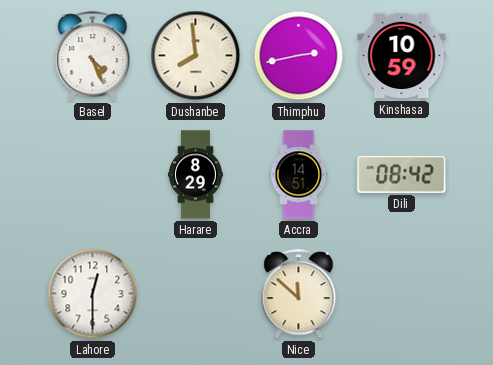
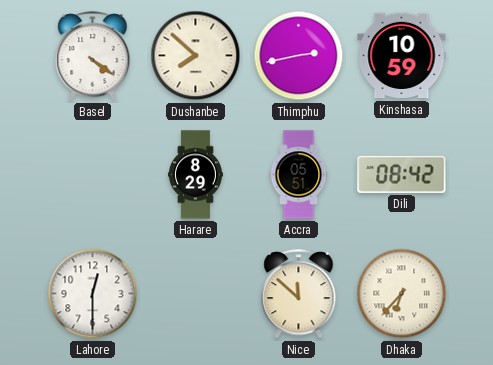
Basel: 4:26 -> 4:21
Dushanbe: 7:59 -> 7:52
Accra: 14:51 -> 05:51
Dhaka: none -> 6:37
